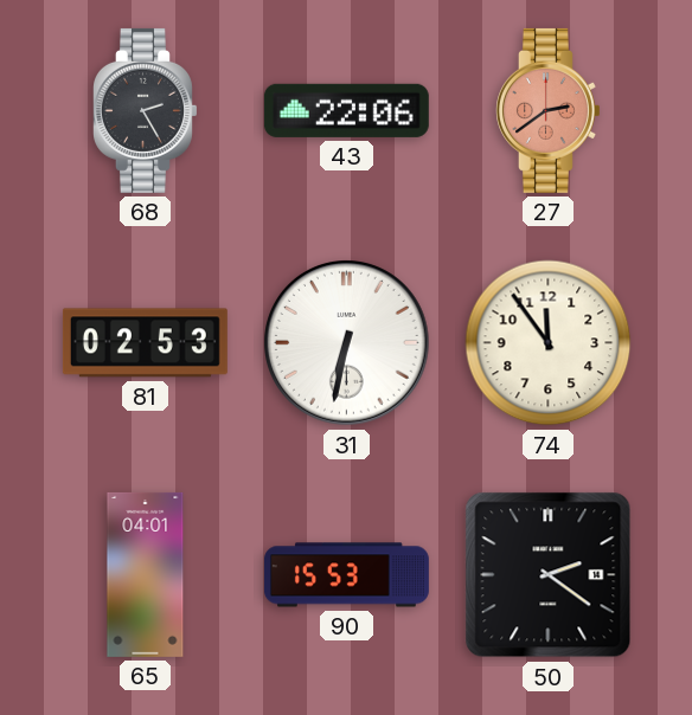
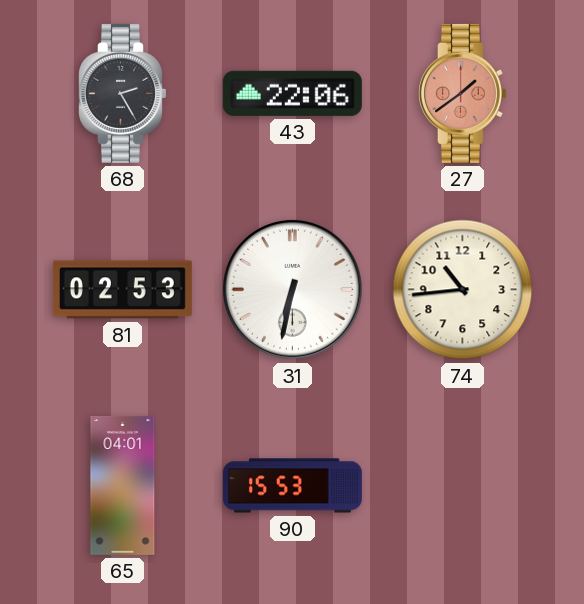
27: 2:39 -> 1:39
74: 11:54 -> 10:44
50: 2:21 -> none
